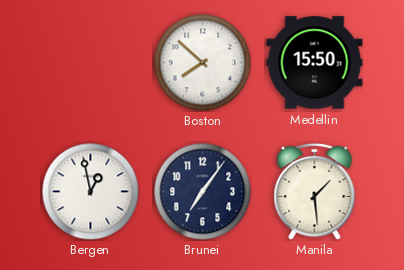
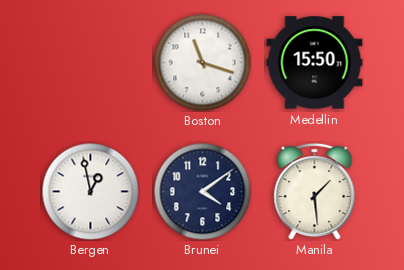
Boston: 7:52 -> 11:18
Brunei: 7:06 -> 4:09
